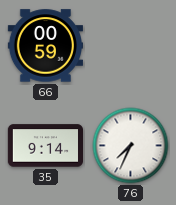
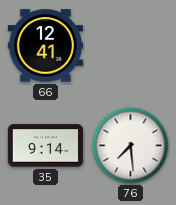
66: 00:59 -> 12:41
76: 7:34 -> 7:29
